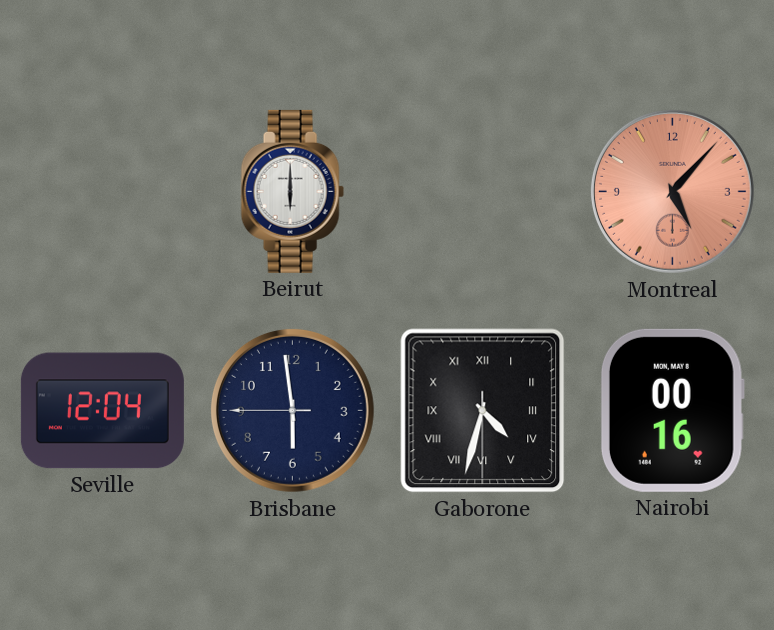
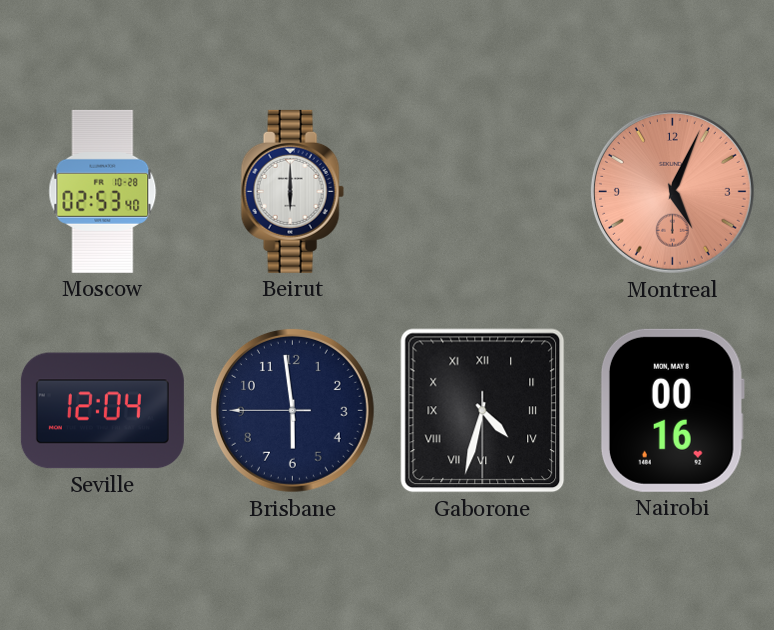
Moscow: none -> 02:53
Montreal: 5:07 -> 5:04
